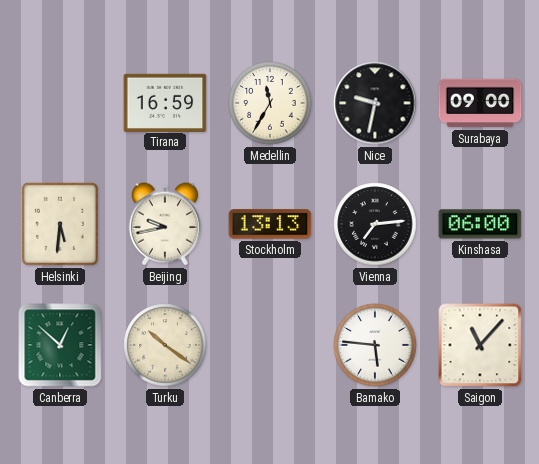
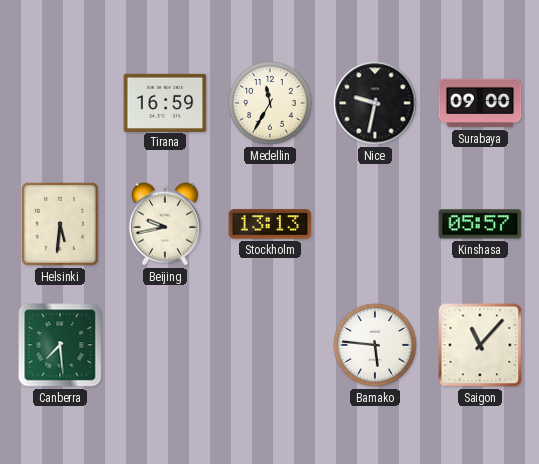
Vienna: 7:14 -> none
Kinshasa: 06:00 -> 05:57
Canberra: 12:52 -> 7:29
Turku: 10:21 -> none
